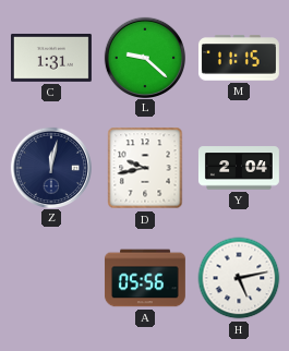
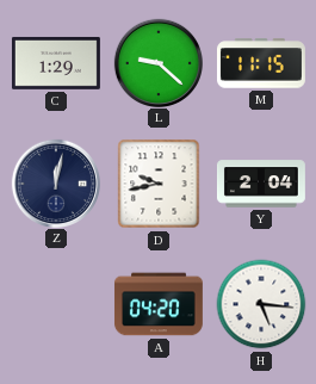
C: 1:31 -> 1:29
A: 05:56 -> 04:20
H: 5:13 -> 5:16
